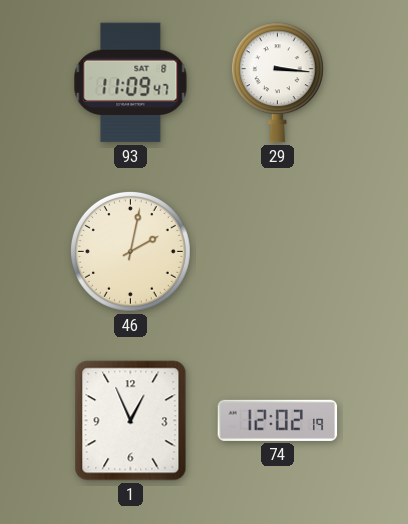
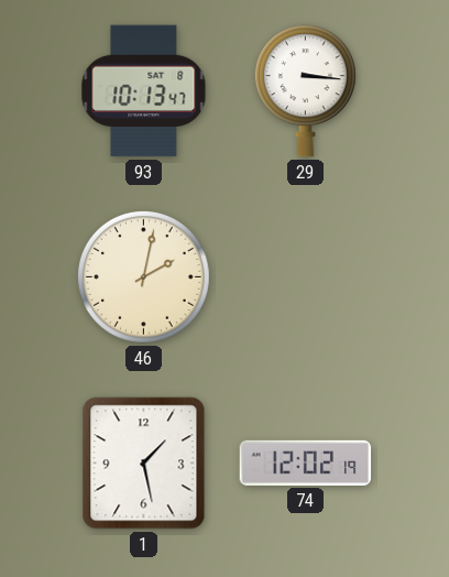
93: 11:09 -> 10:13
1: 12:56 -> 1:28
